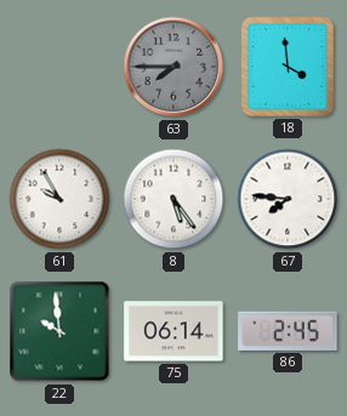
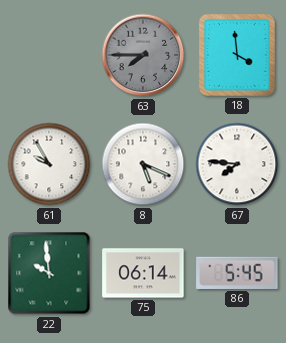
8: 5:24 -> 5:19
86: 2:45 -> 5:45
